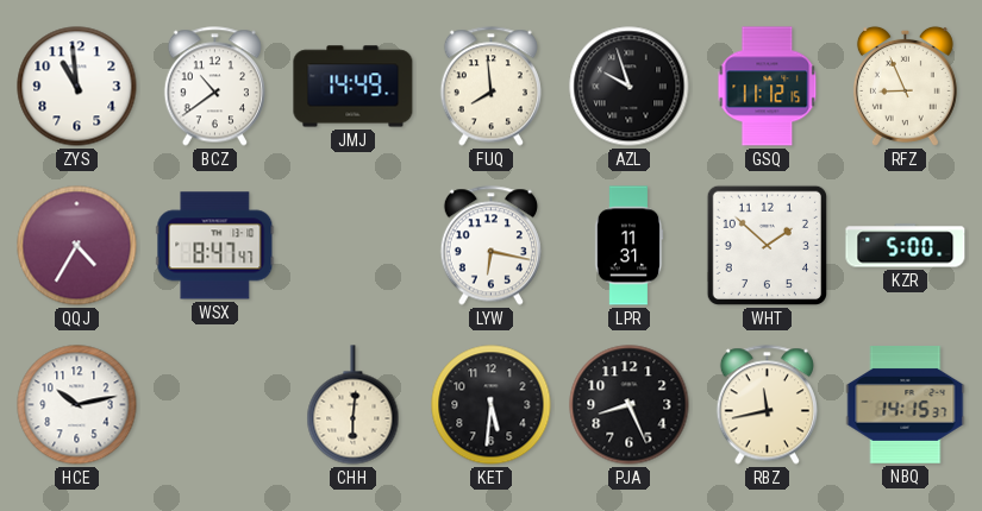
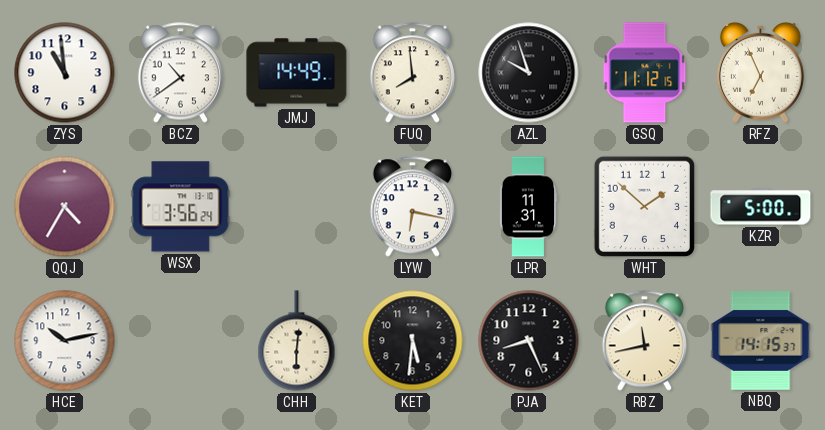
RFZ: 8:56 -> 6:56
WSX: 8:47 -> 3:56
